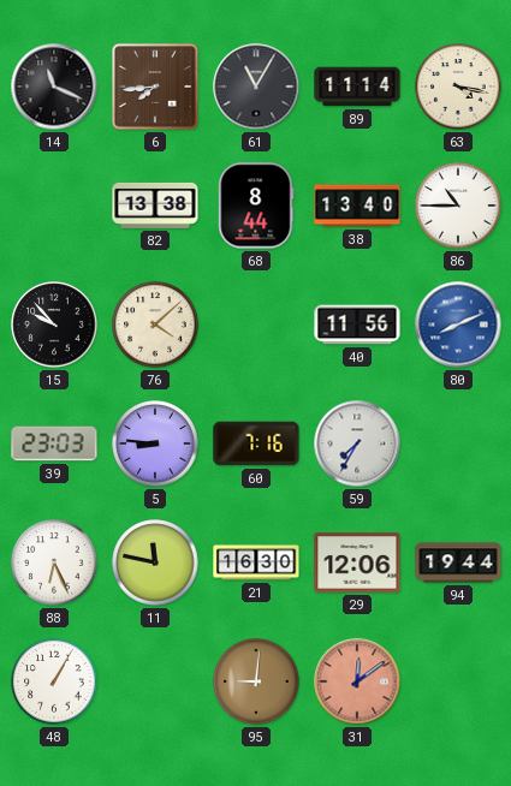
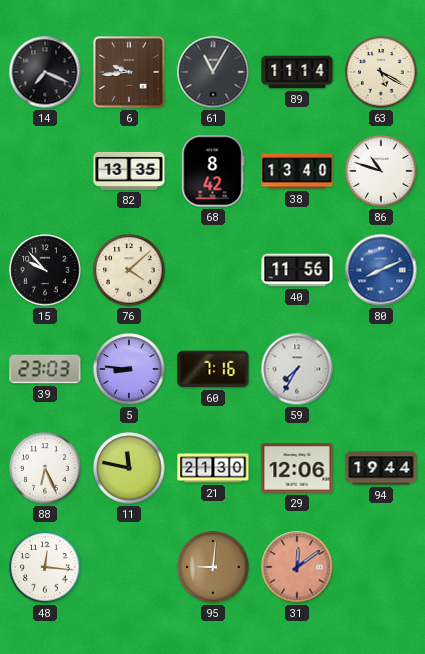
14: 11:19 -> 7:19
6: 7:44 -> 9:44
63: 4:17 -> 5:20
82: 13:38 -> 13:35
68: 8:44 -> 8:42
86: 10:45 -> 10:48
21: 16:30 -> 21:30
48: 1:05 -> 12:16
